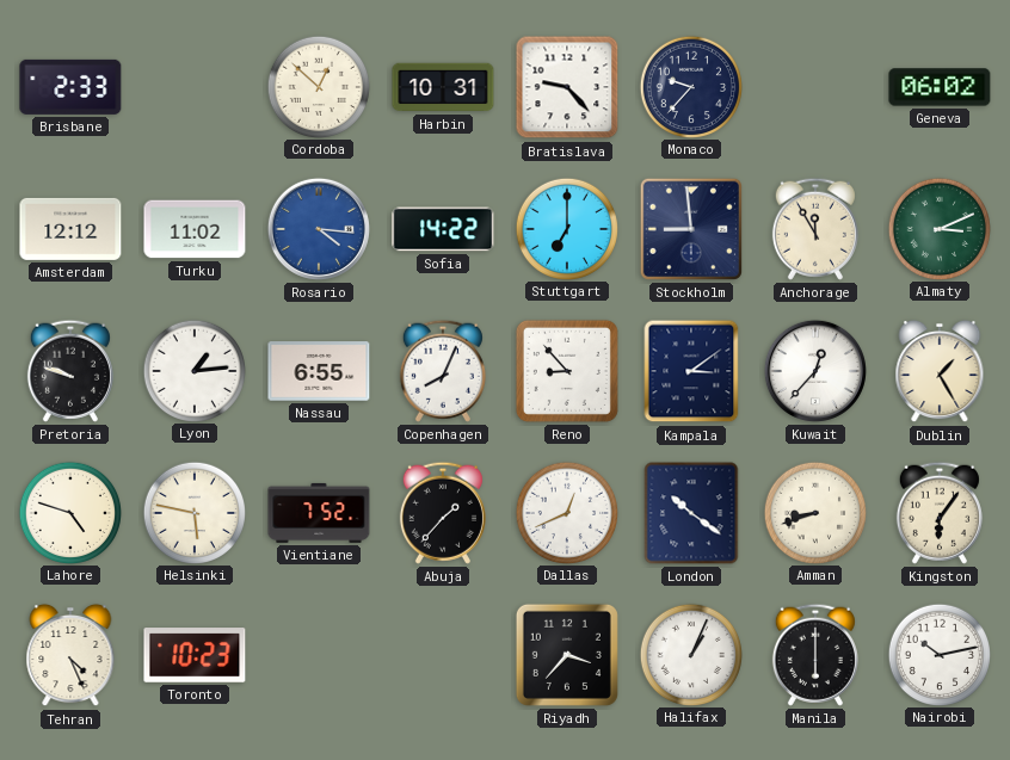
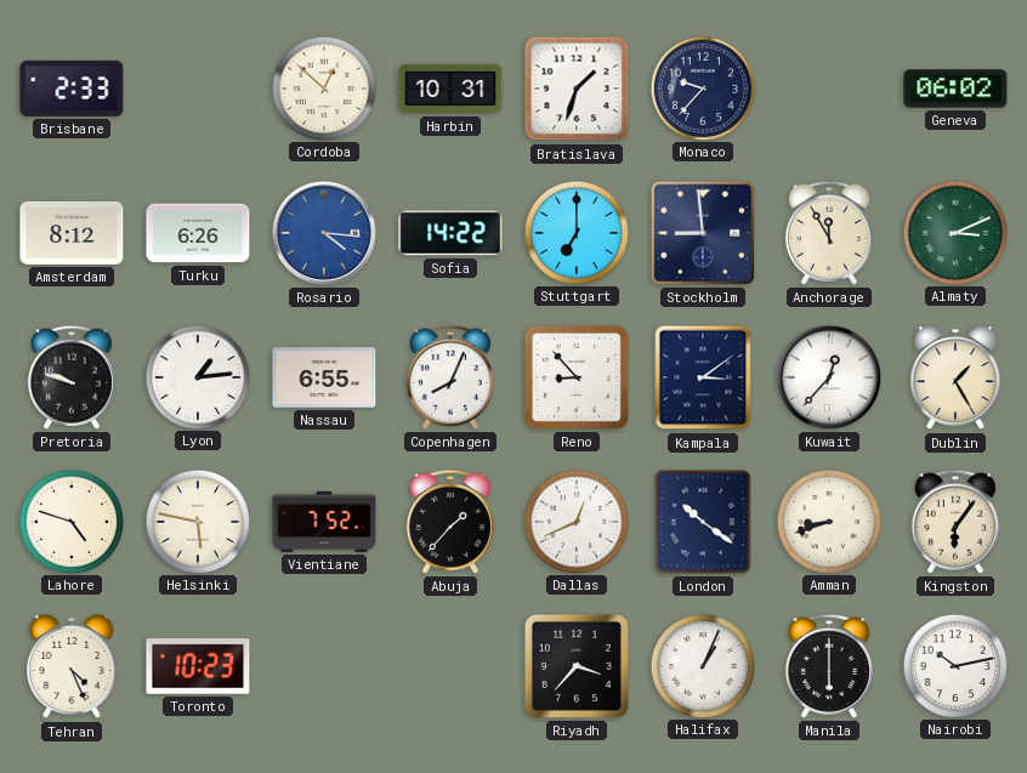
Bratislava: 9:23 -> 1:33
Amsterdam: 12:12 -> 8:12
Turku: 11:02 -> 6:26
